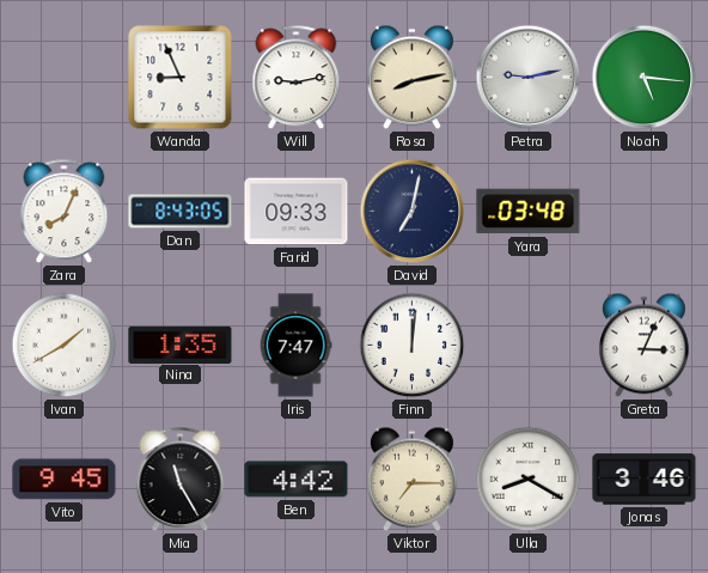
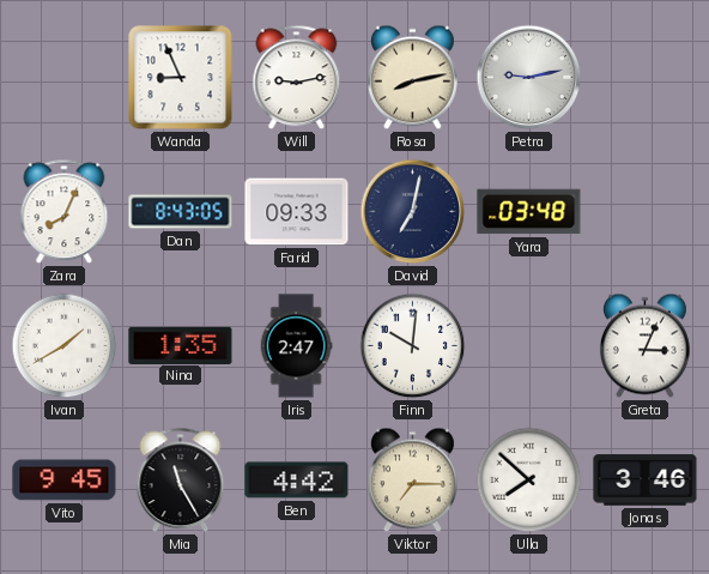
Noah: 5:16 -> none
Iris: 7:47 -> 2:47
Finn: 12:01 -> 10:01
Ulla: 8:20 -> 7:52
